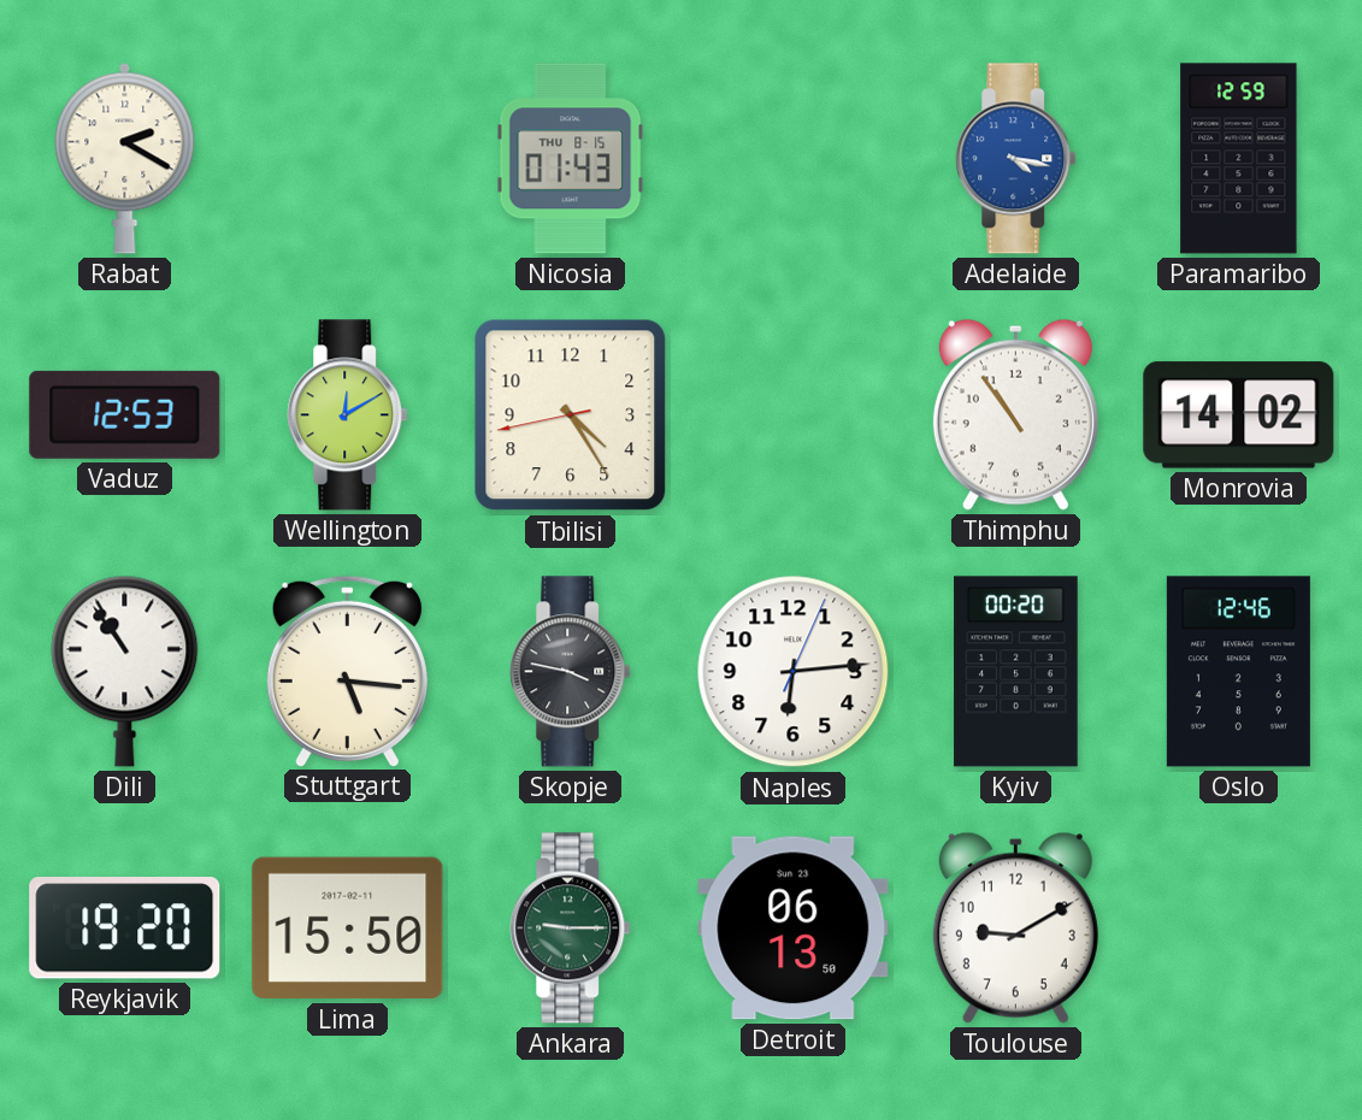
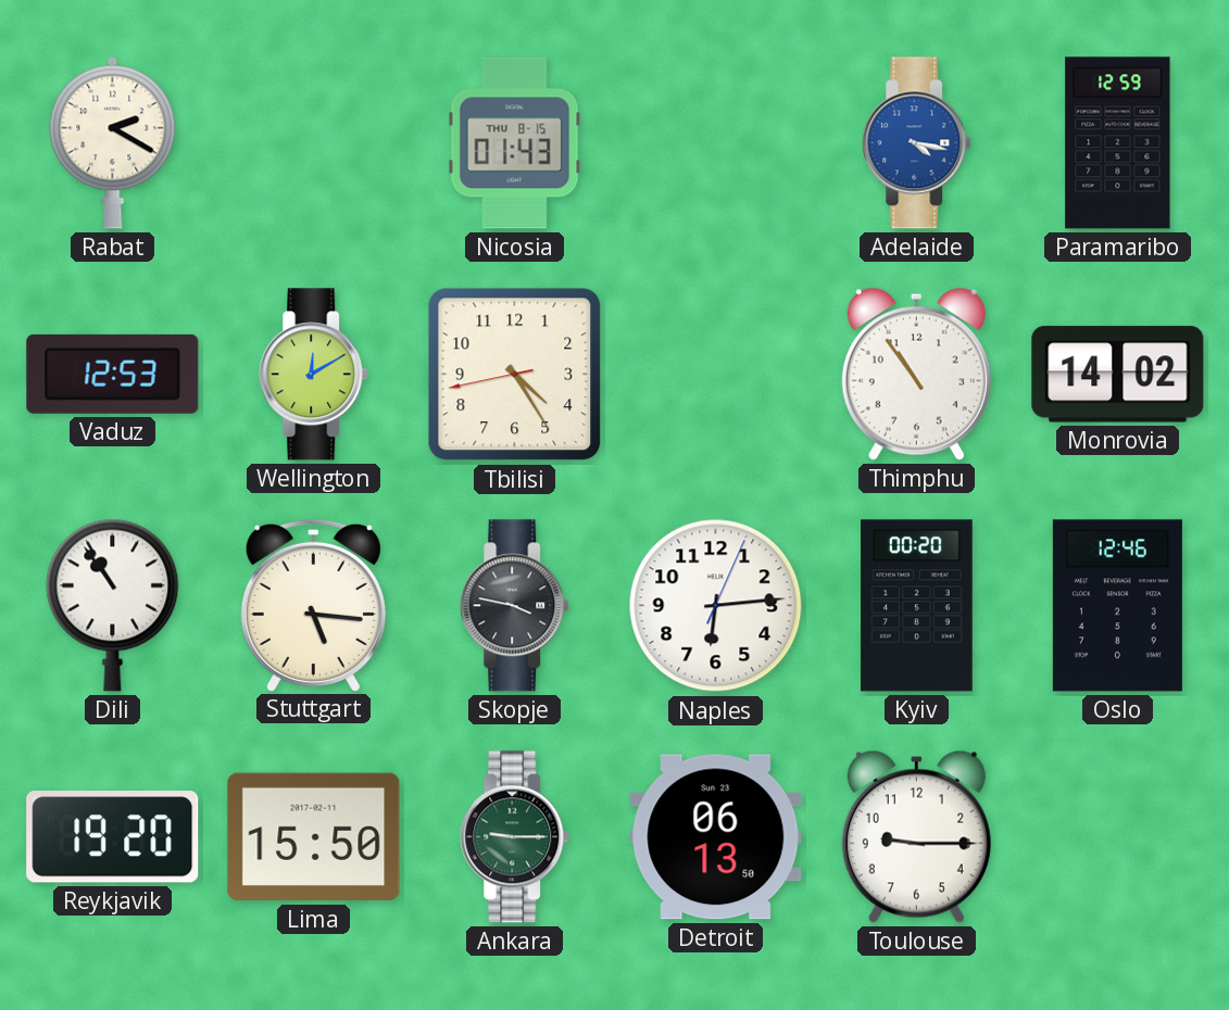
Toulouse: 9:10 -> 9:15
